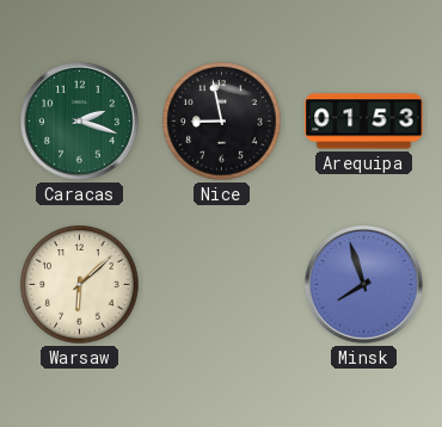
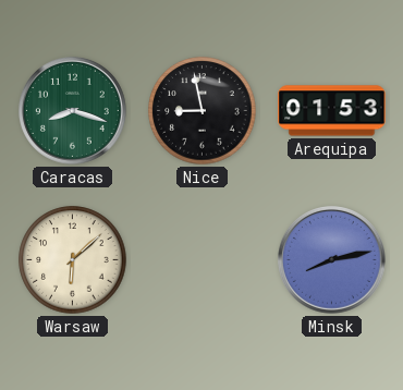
Caracas: 2:18 -> 8:18
Minsk: 7:57 -> 8:13
